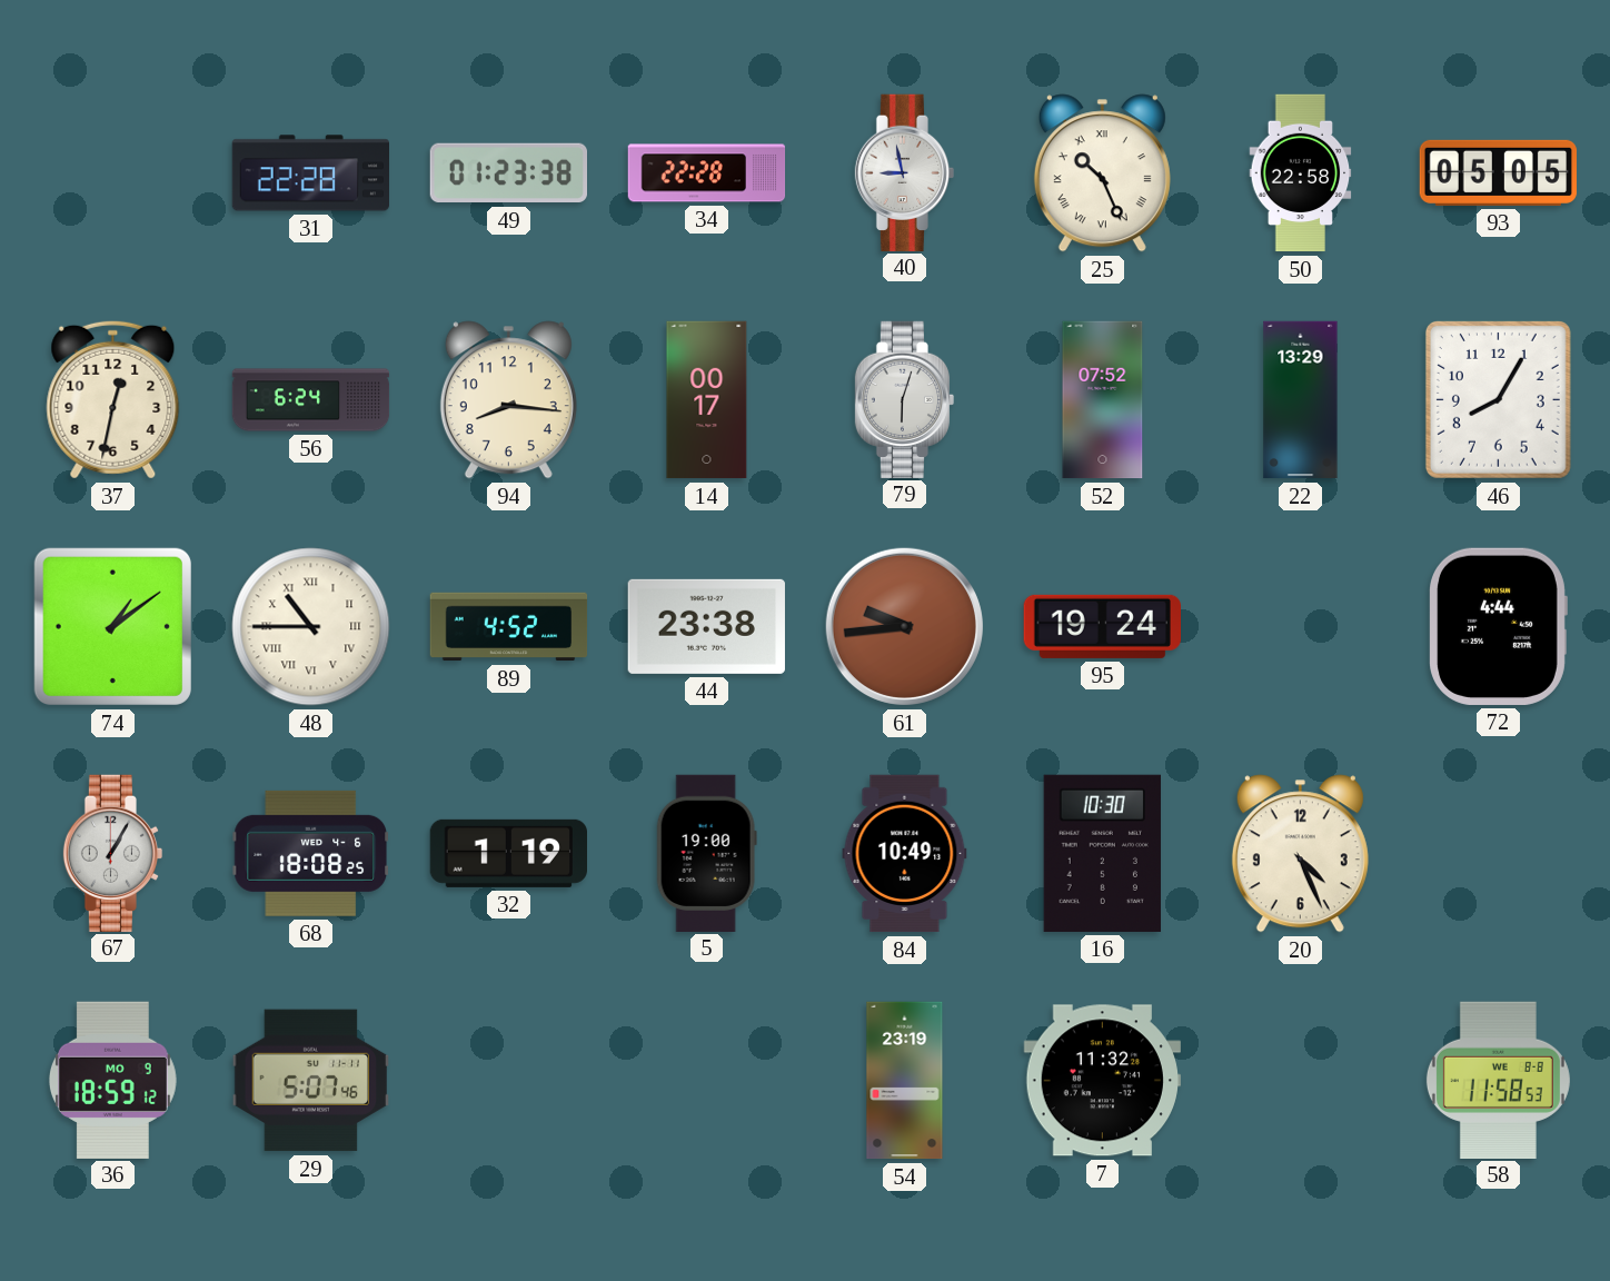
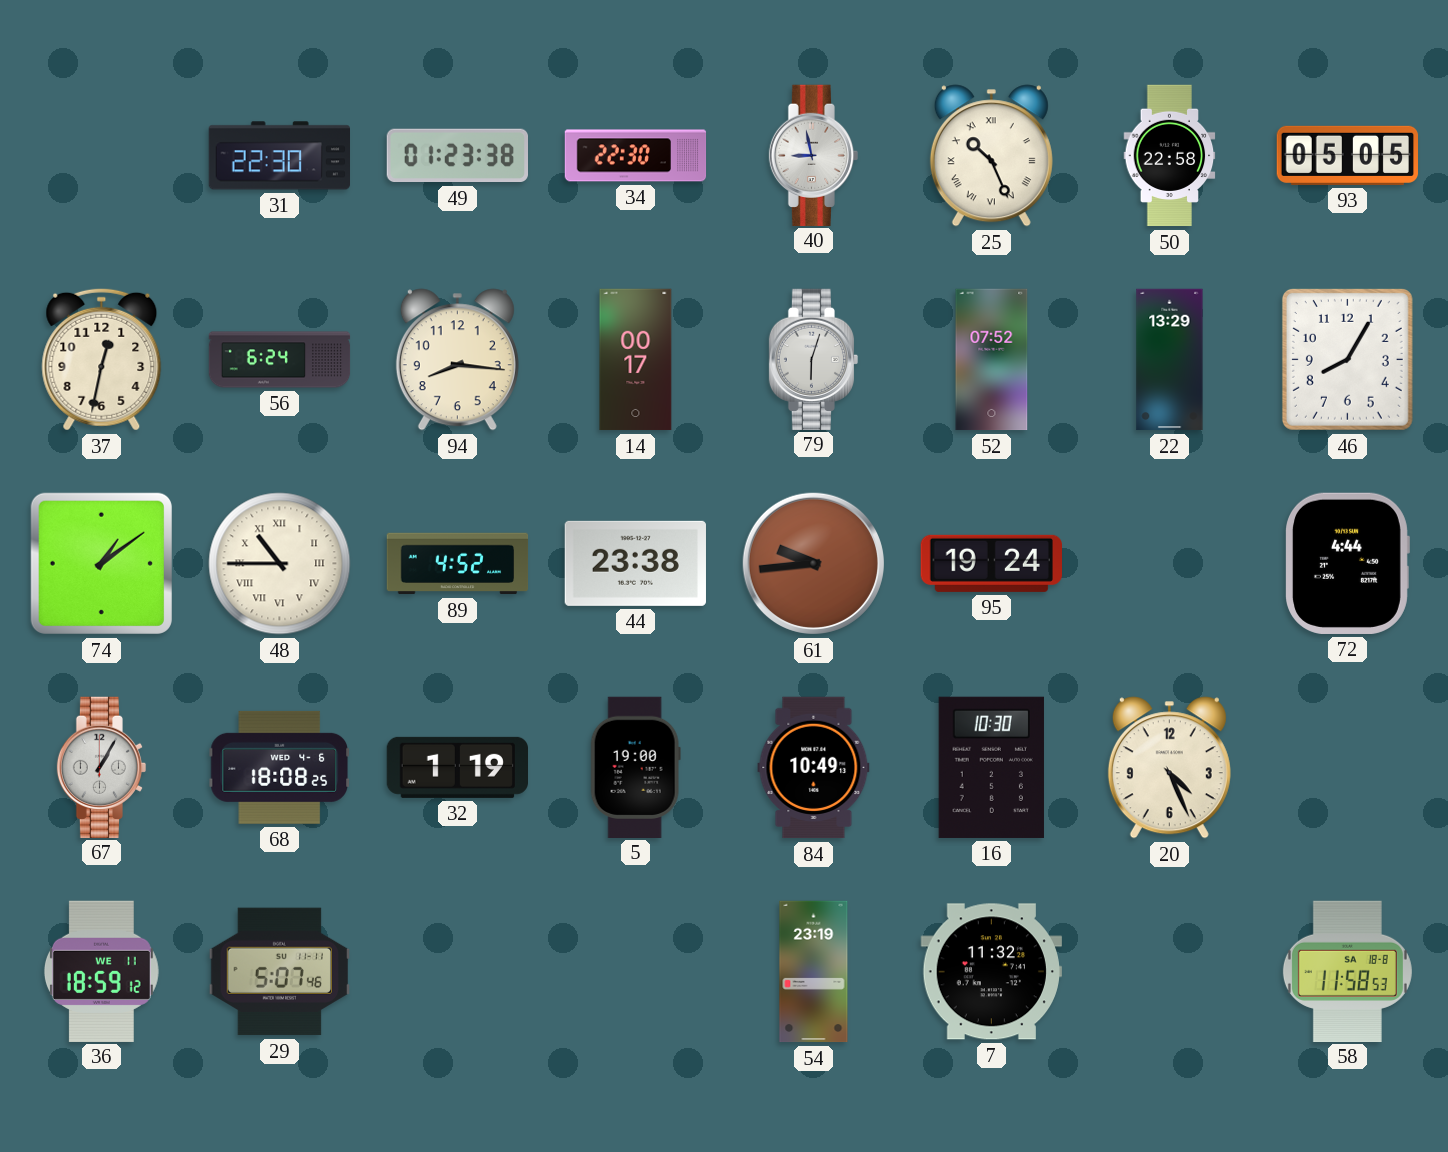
31: 22:28 -> 22:30
34: 22:28 -> 22:30
36 date: MO 9 -> WE 11
58 date: WE 8-8 -> SA 18-8
